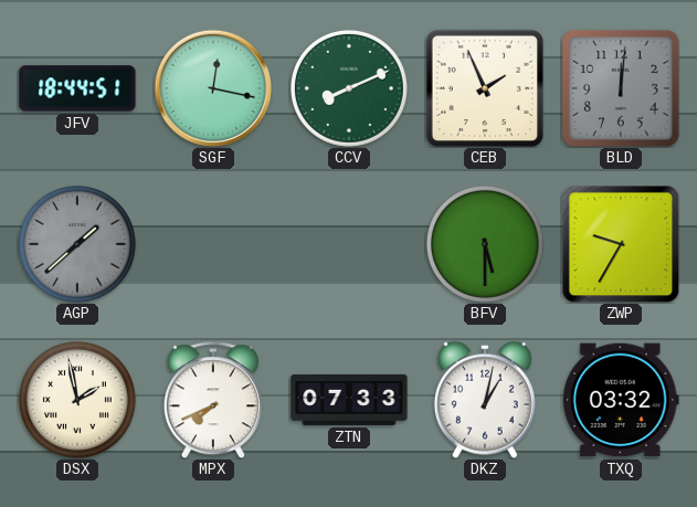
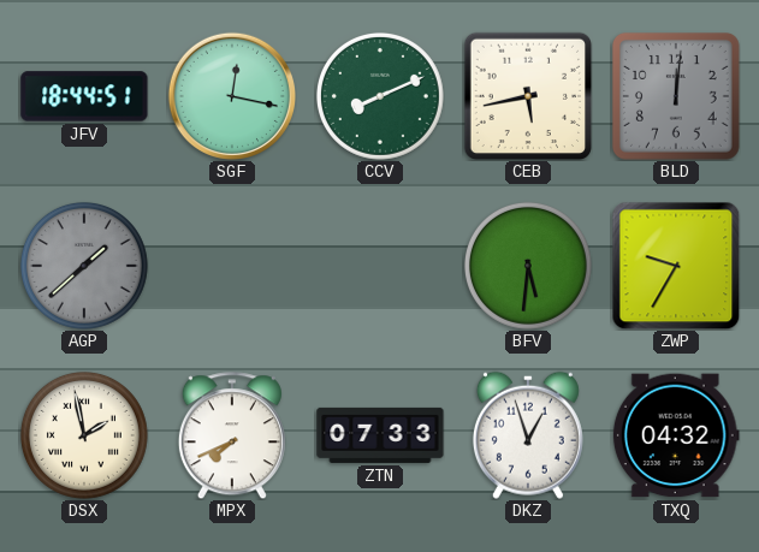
CEB: 1:56 -> 5:43
BFV: 5:30 -> 5:31
DKZ: 1:02 -> 12:57
TXQ: 03:32 -> 04:32
